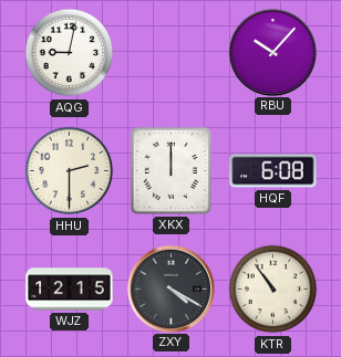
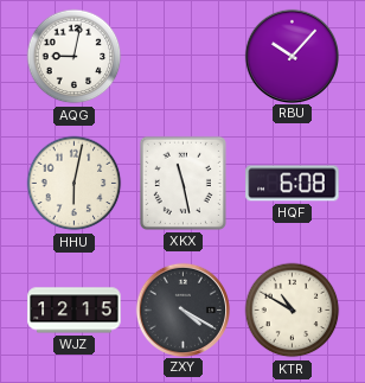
HHU: 2:30 -> 6:02
XKX: 12:00 -> 11:28
KTR: 10:54 -> 10:50
